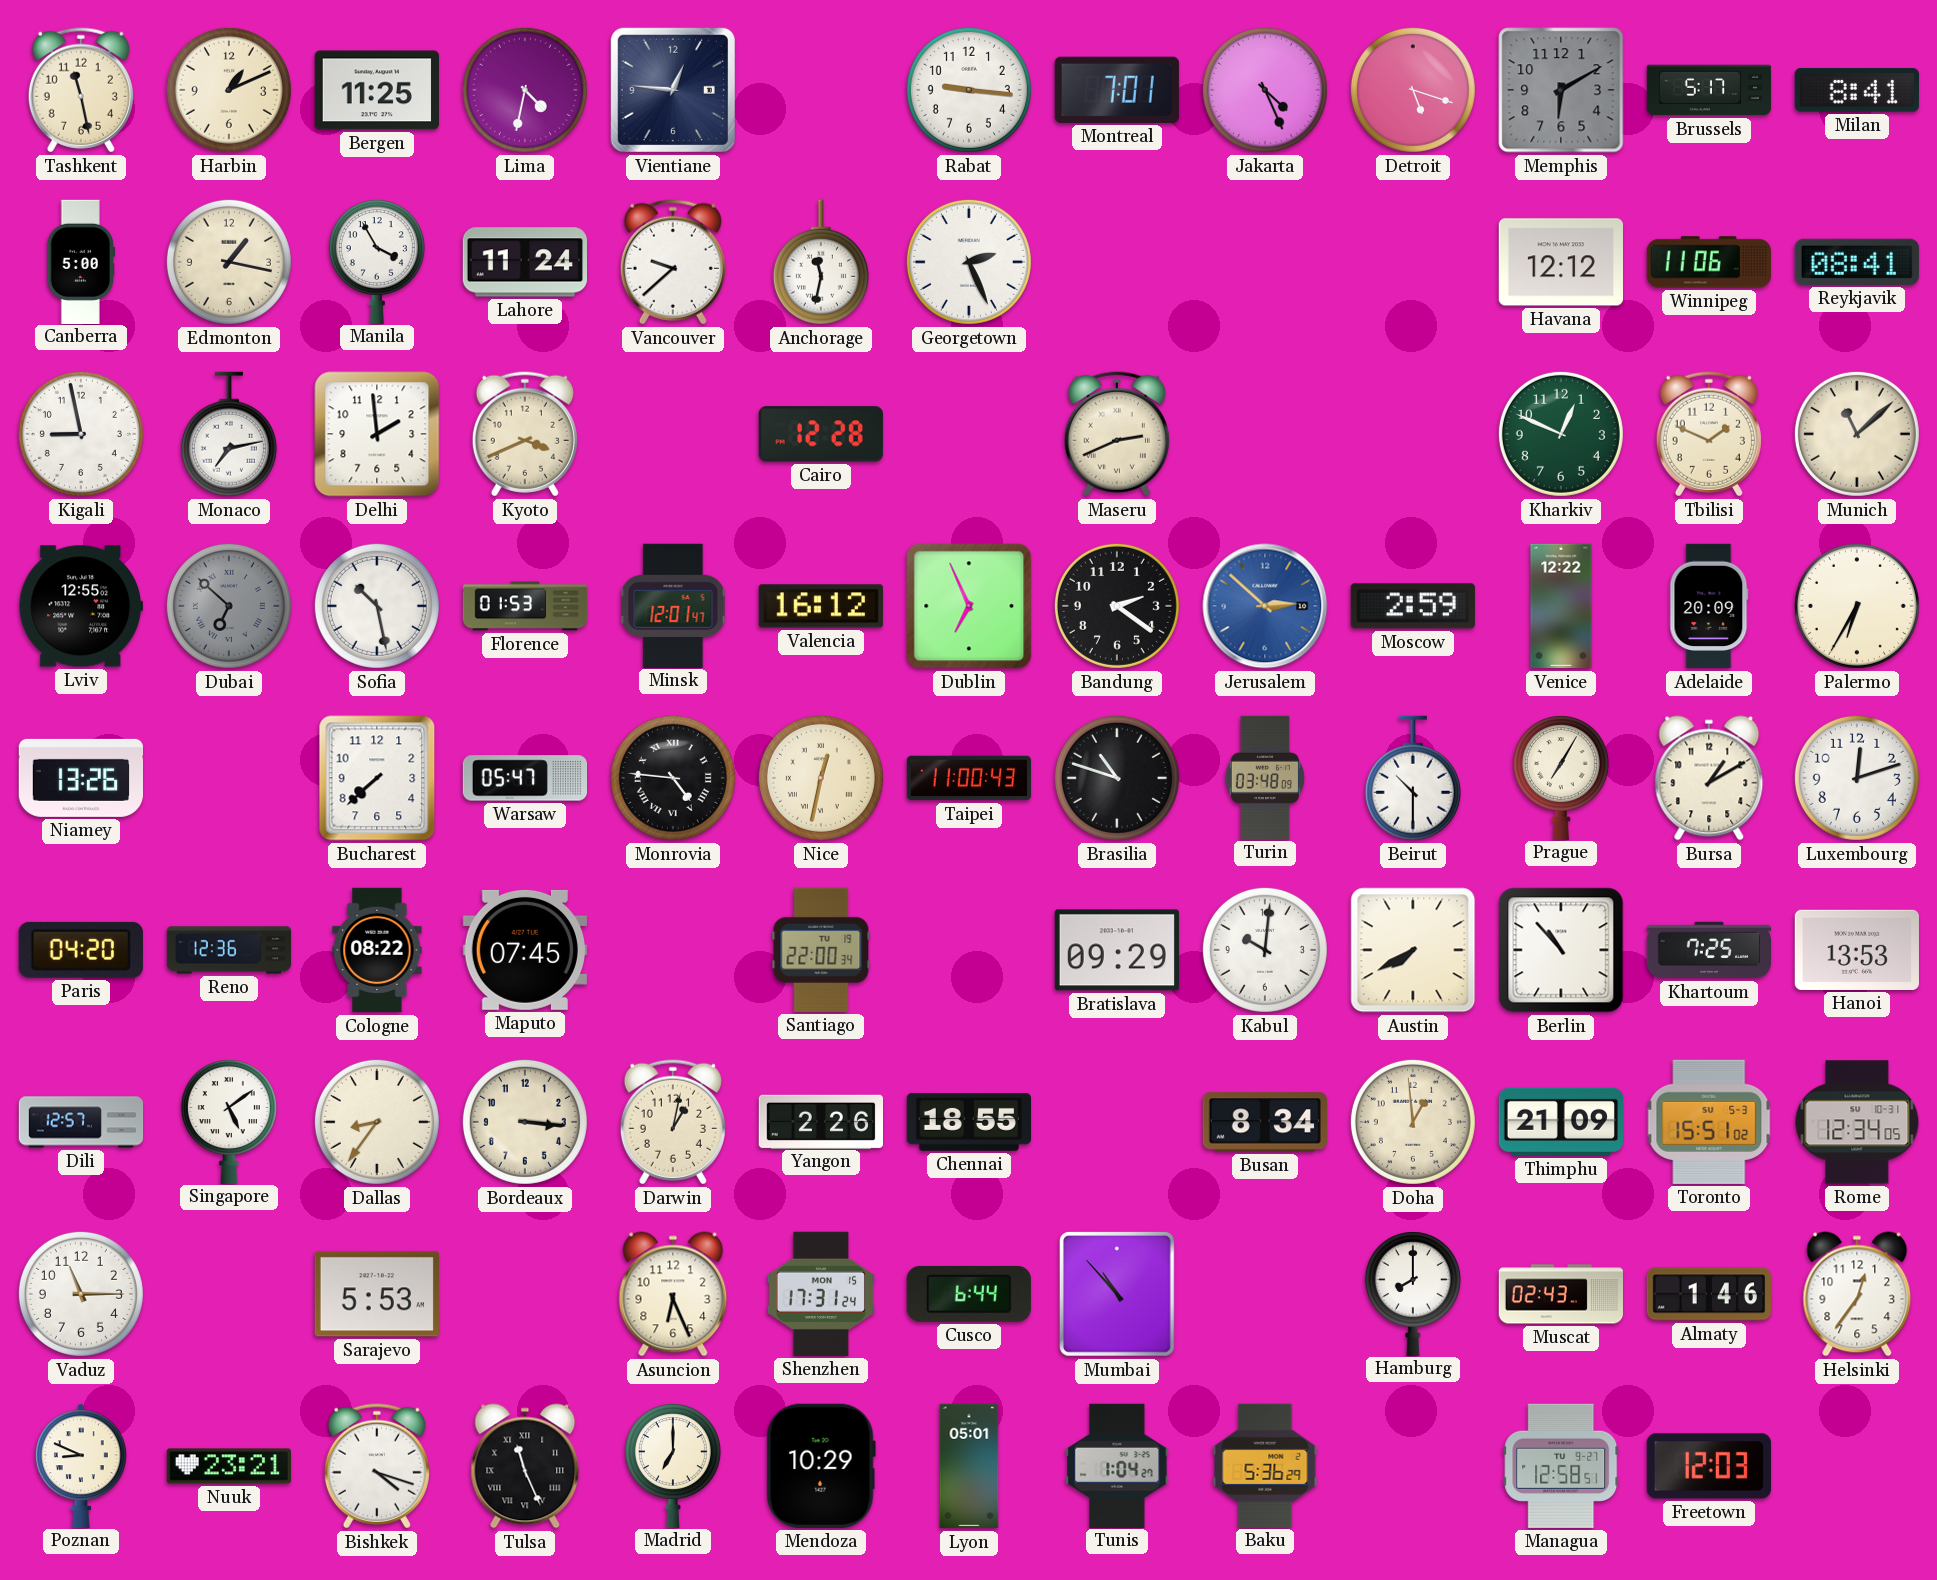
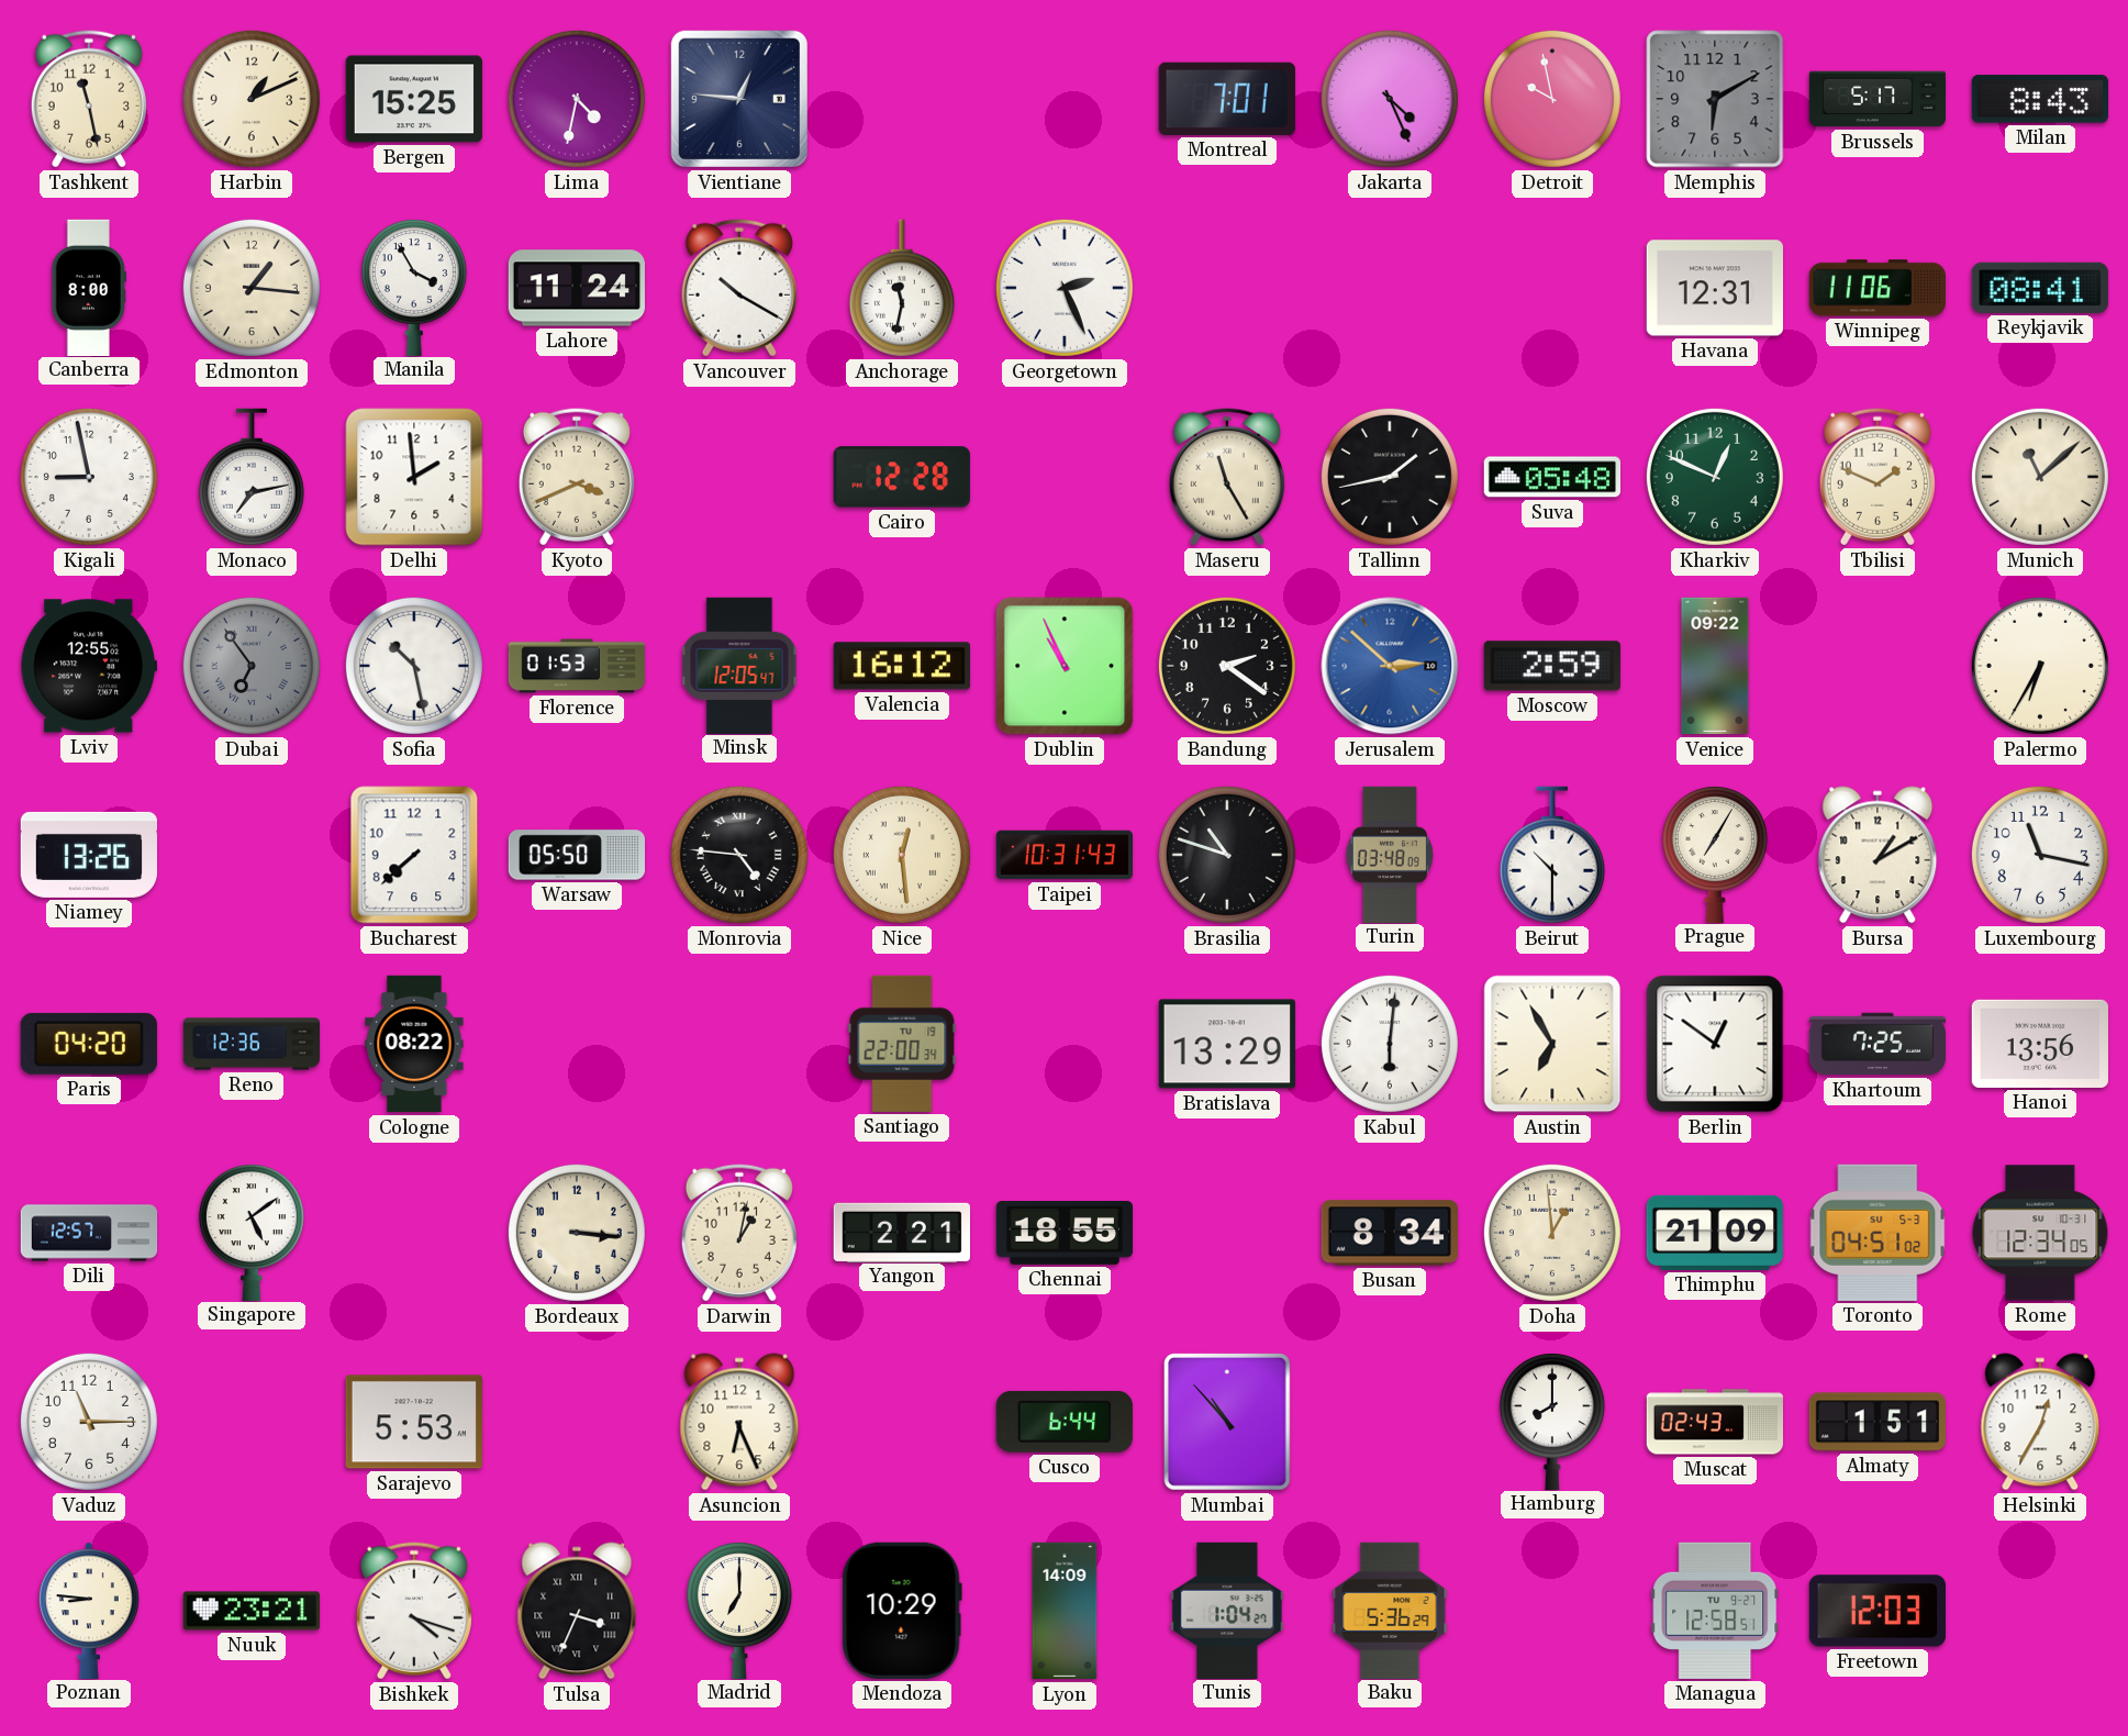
Bergen: 11:25 -> 15:25
Rabat: 9:16 -> none
Detroit: 5:18 -> 9:58
Milan: 8:41 -> 8:43
Canberra: 5:00 -> 8:00
Edmonton: 1:17 -> 1:16
Vancouver: 9:38 -> 10:20
Havana: 12:12 -> 12:31
Maseru: 2:41 -> 11:25
Tallinn: none -> 1:43
Suva: none -> 05:48
Dubai: 6:52 -> 6:54
Minsk: 12:01 -> 12:05
Dublin: 6:56 -> 10:56
Venice: 12:22 -> 09:22
Adelaide: 20:09 -> none
Warsaw: 05:47 -> 05:50
Nice: 12:32 -> 12:29
Taipei: 11:00 -> 10:31
Luxembourg: 12:12 -> 11:17
Maputo: 07:45 -> none
Bratislava: 09:29 -> 13:29
Kabul: 10:01 -> 6:01
Austin: 7:40 -> 6:55
Berlin: 10:53 -> 12:51
Hanoi: 13:53 -> 13:56
Dallas: 8:36 -> none
Yangon: 2:26 -> 2:21
Toronto: 15:51 -> 04:51
Shenzhen: 17:31 -> none
Almaty: 1:46 -> 1:51
Helsinki: 12:36 -> 12:35
Poznan: 8:49 -> 8:46
Tulsa: 11:26 -> 3:34
Lyon: 05:01 -> 14:09
